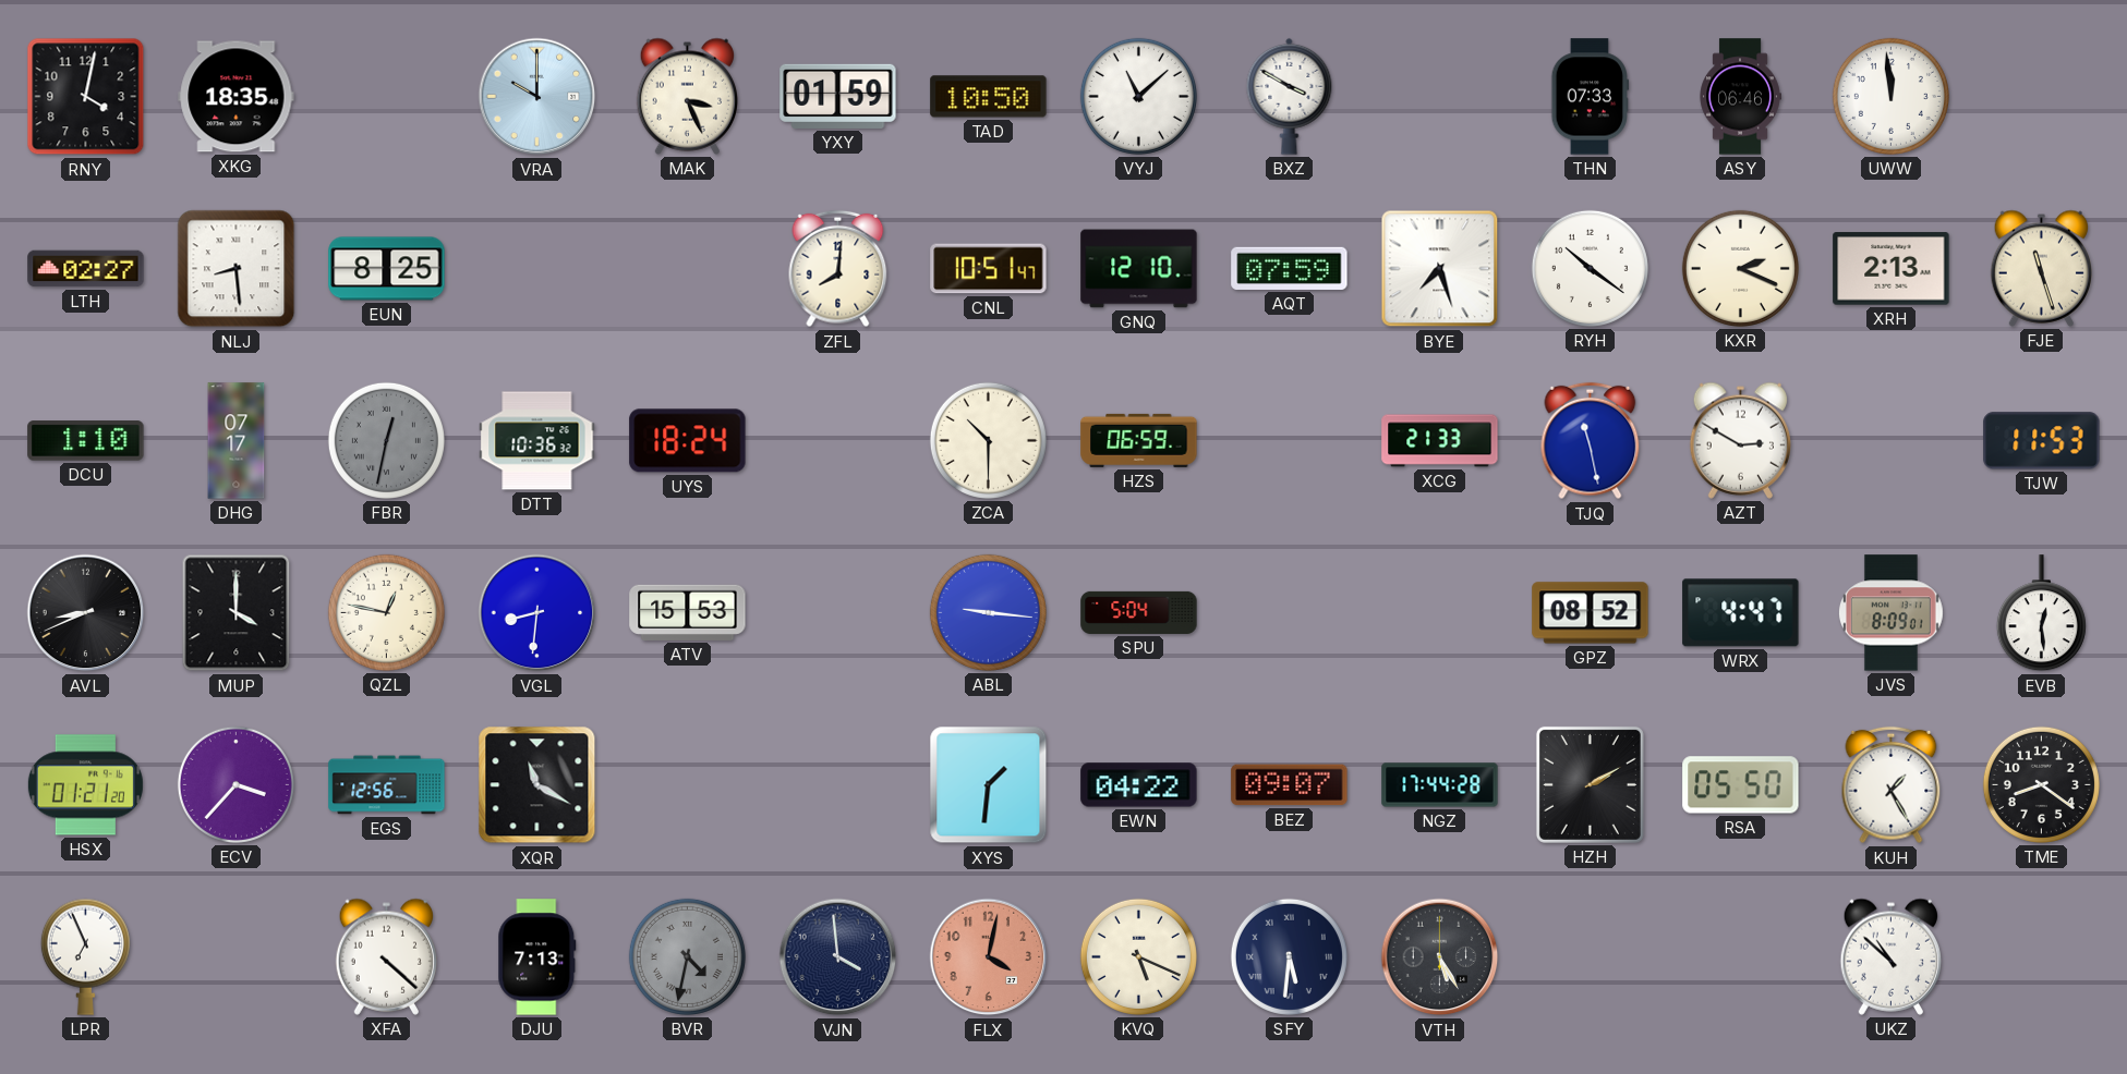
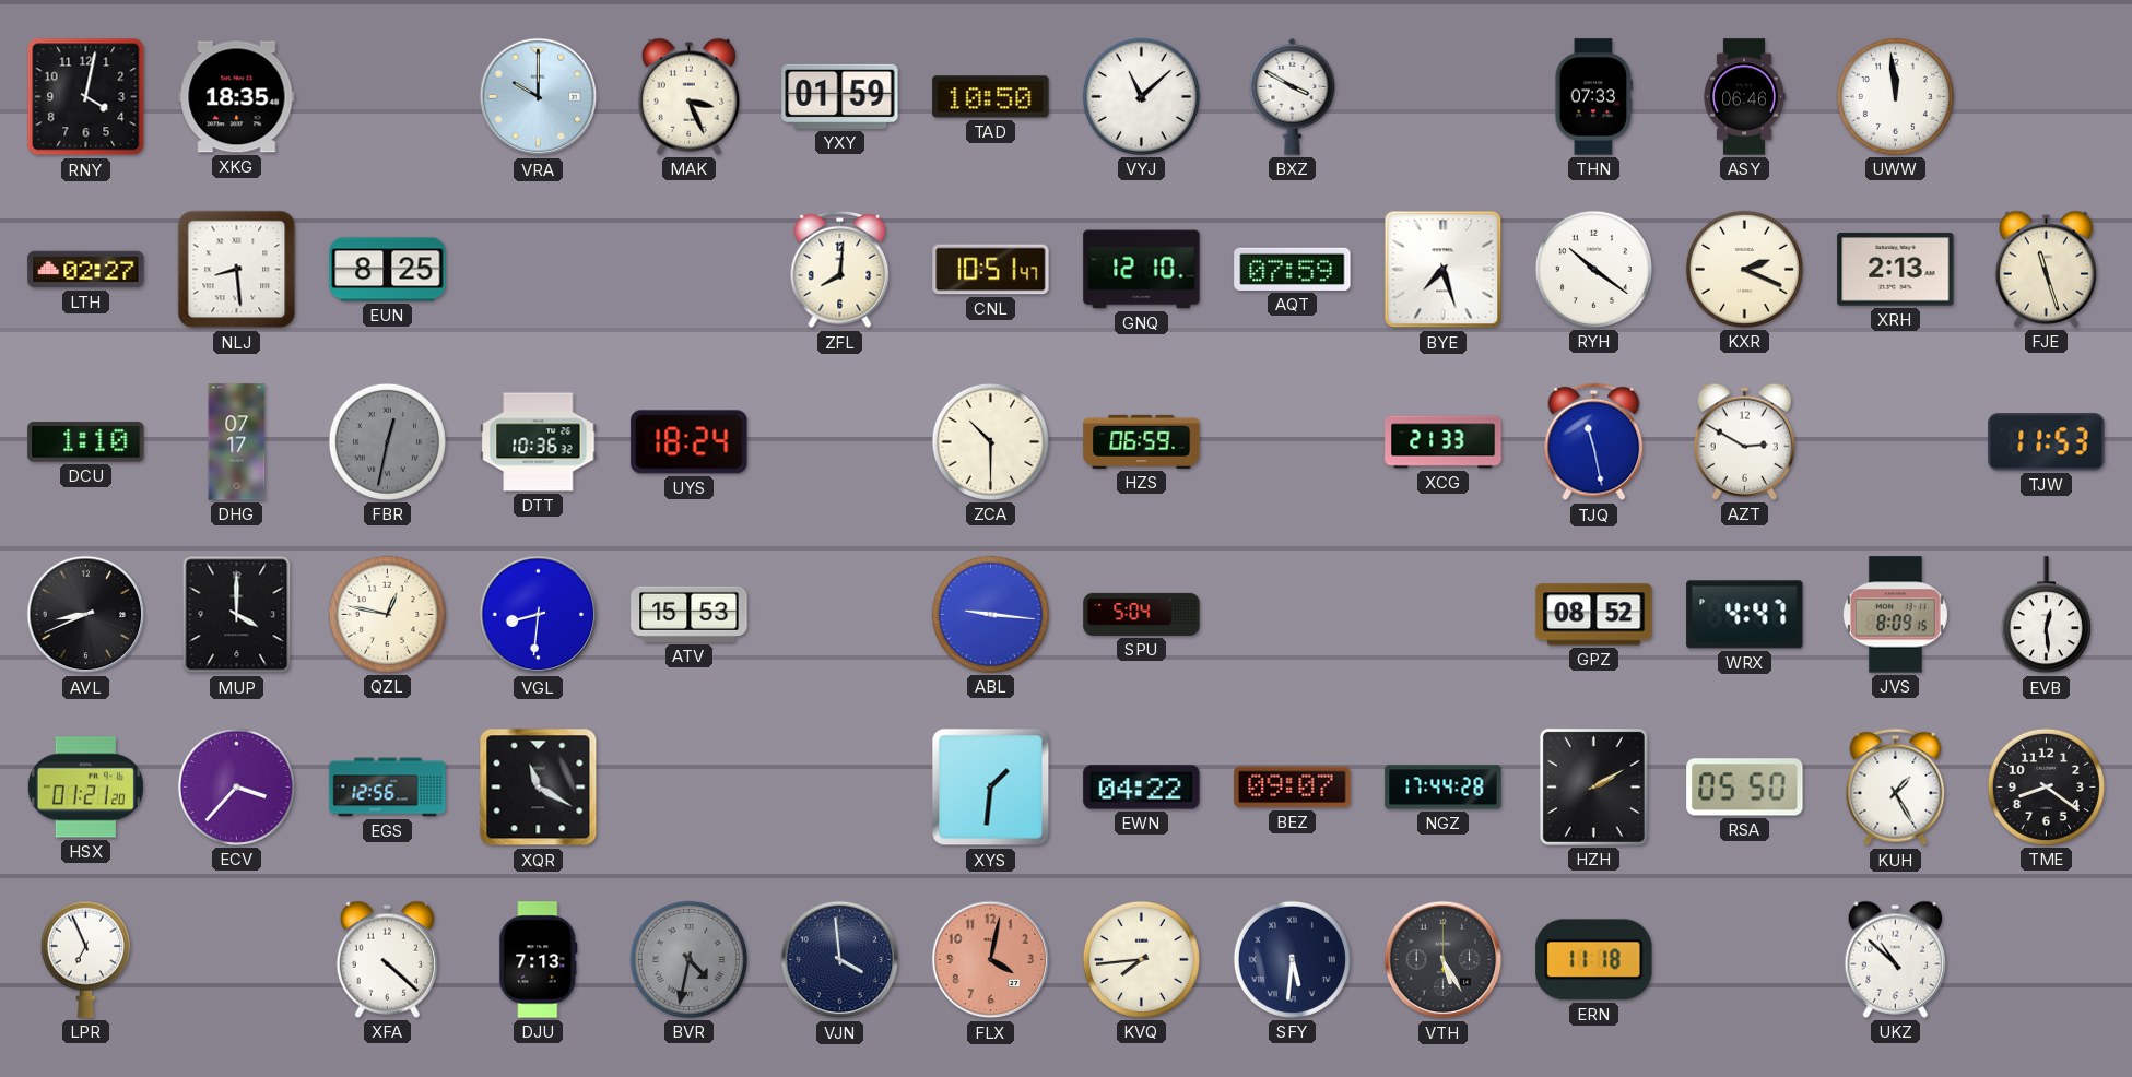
JVS: 8:09:01 -> 8:09:15
KVQ: 5:19 -> 7:44
ERN: none -> 11:18
